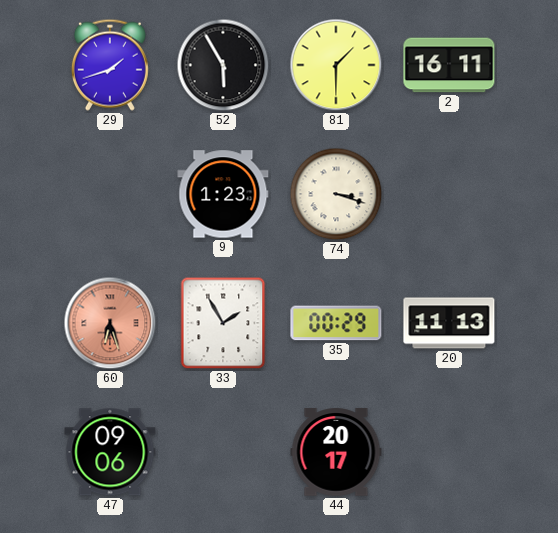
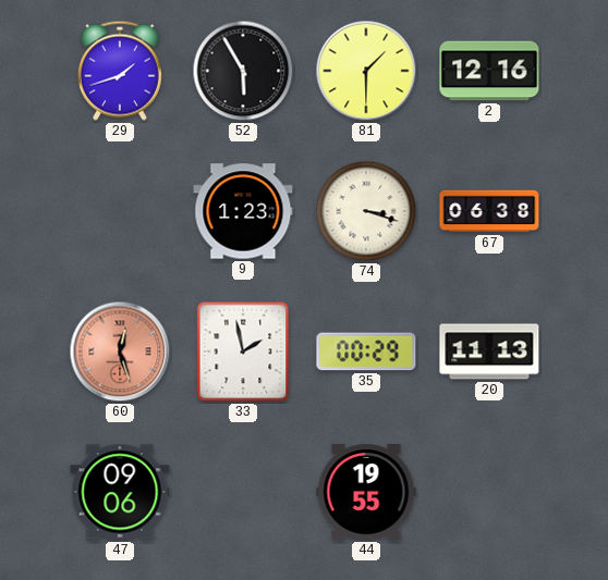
2: 16:11 -> 12:16
67: none -> 06:38
60: 6:27 -> 12:27
33: 1:55 -> 1:58
44: 20:17 -> 19:55
